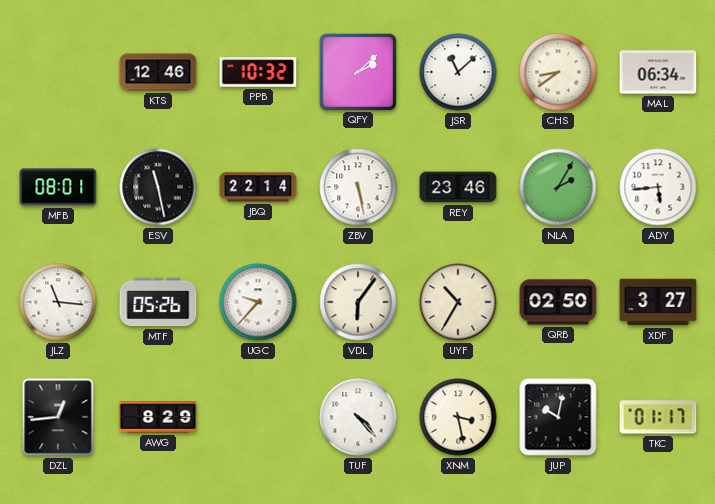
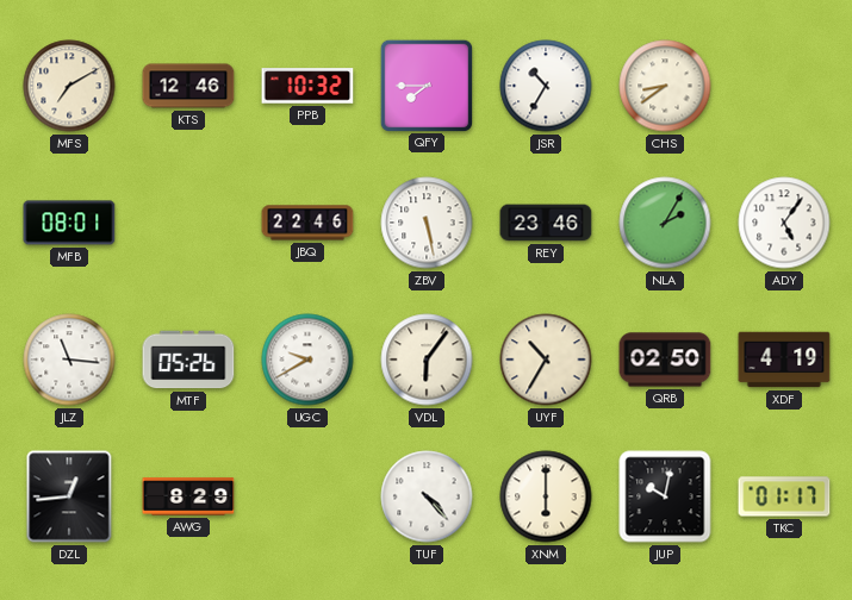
MFS: none -> 7:10
QFY: 2:08 -> 7:45
JSR: 11:08 -> 10:35
MAL: 06:34 -> none
ESV: 11:28 -> none
JBQ: 22:14 -> 22:46
ADY: 5:44 -> 5:06
UGC: 9:37 -> 9:40
XDF: 3:27 -> 4:19
XNM: 3:28 -> 6:00
